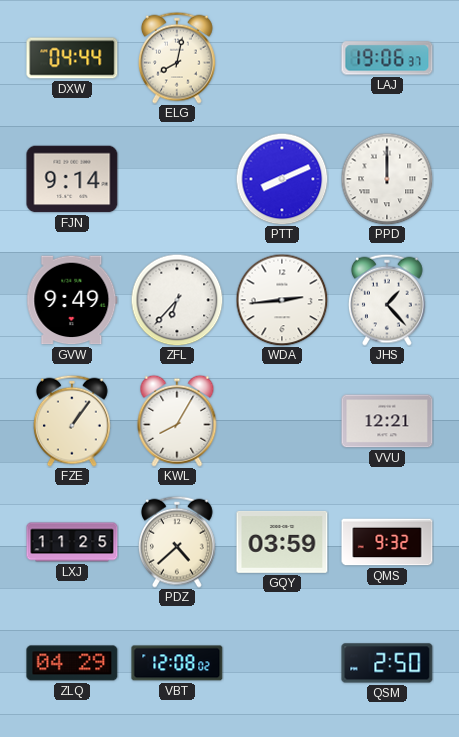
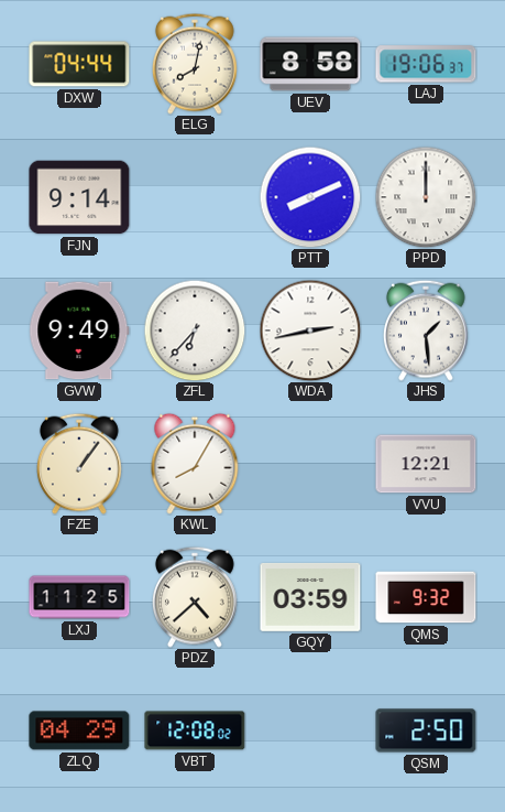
UEV: none -> 8:58
WDA: 2:44 -> 2:43
JHS: 1:23 -> 1:29
